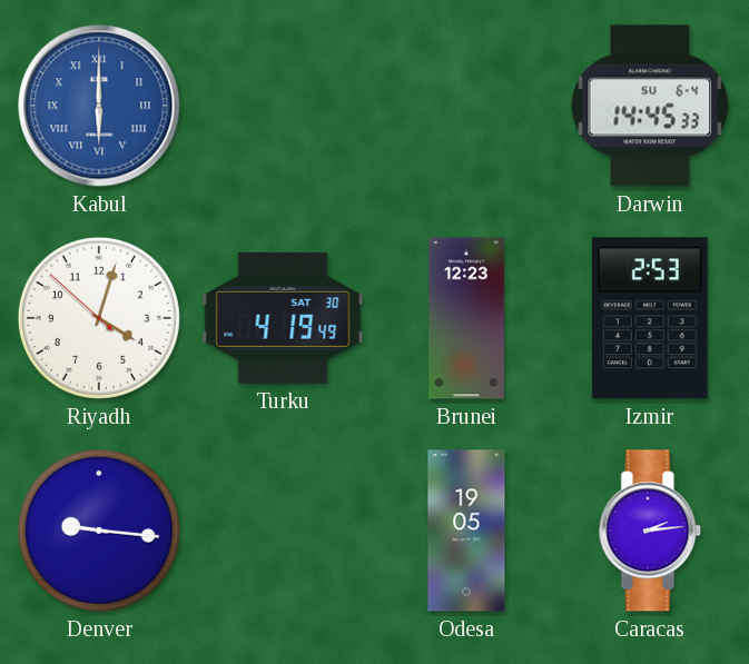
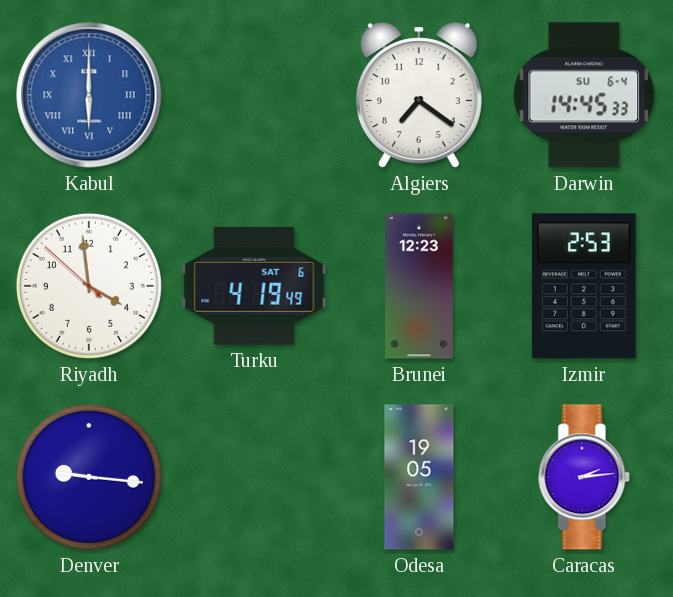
Algiers: none -> 7:21
Riyadh: 4:02 -> 3:58
Turku date: SAT 30 -> SAT 6
